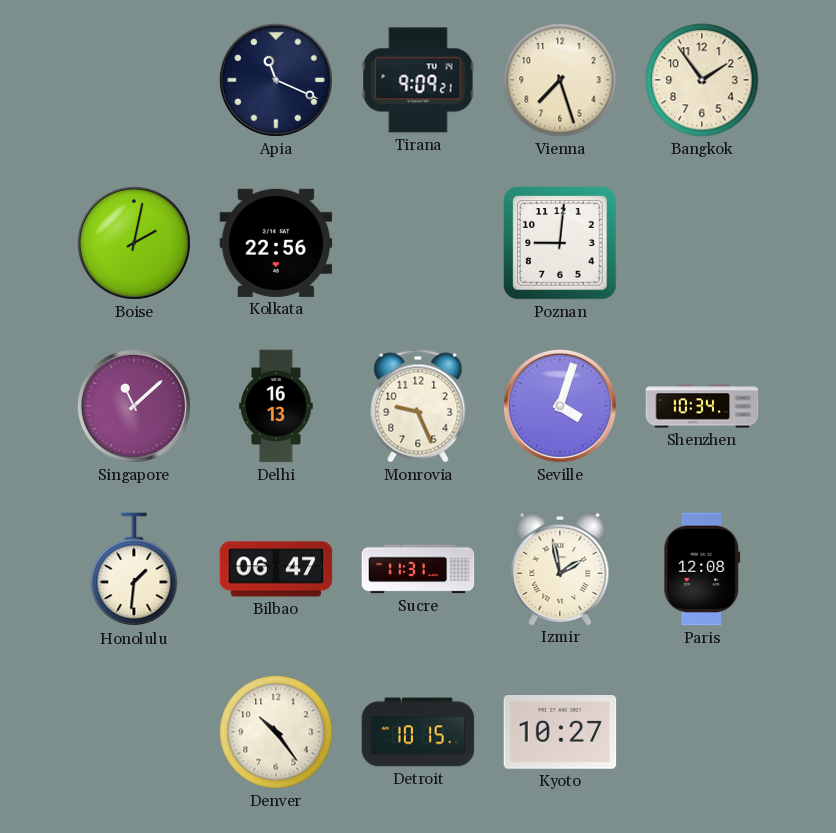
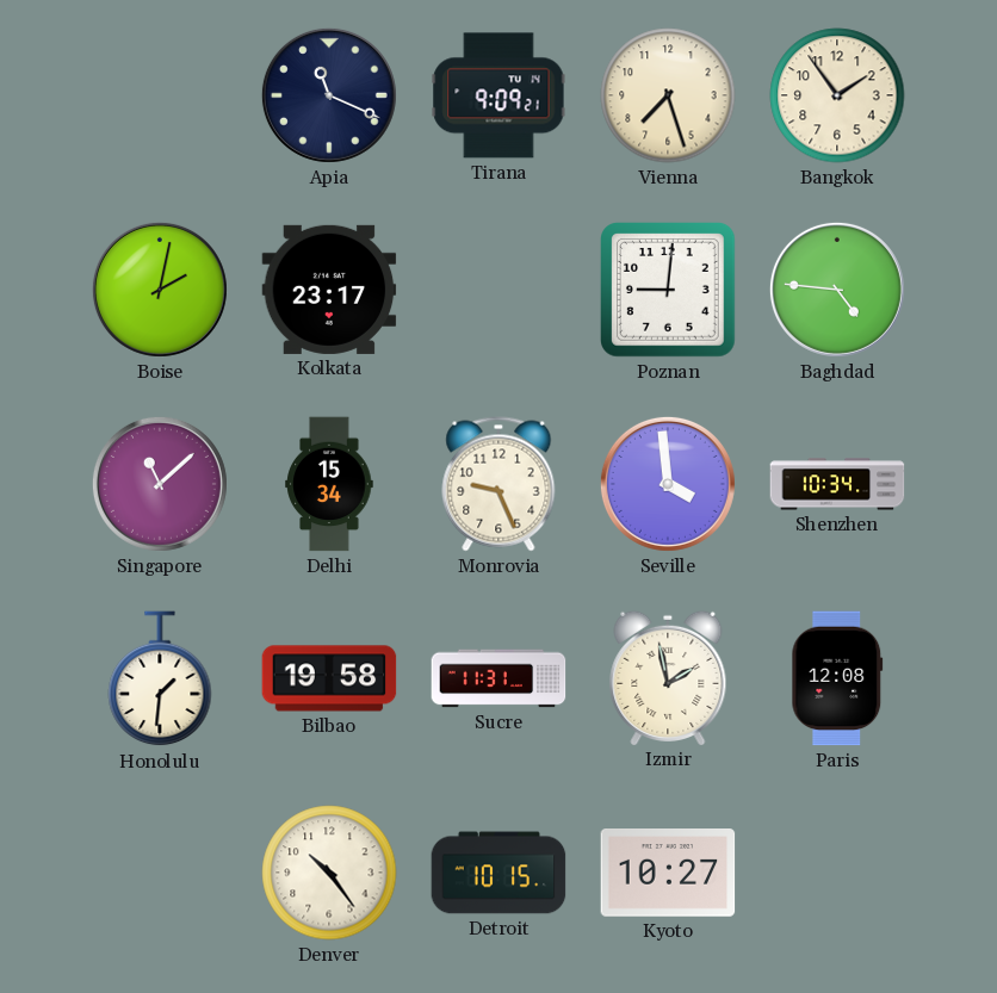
Kolkata: 22:56 -> 23:17
Baghdad: none -> 4:46
Delhi: 16:13 -> 15:34
Seville: 4:03 -> 3:59
Bilbao: 06:47 -> 19:58
